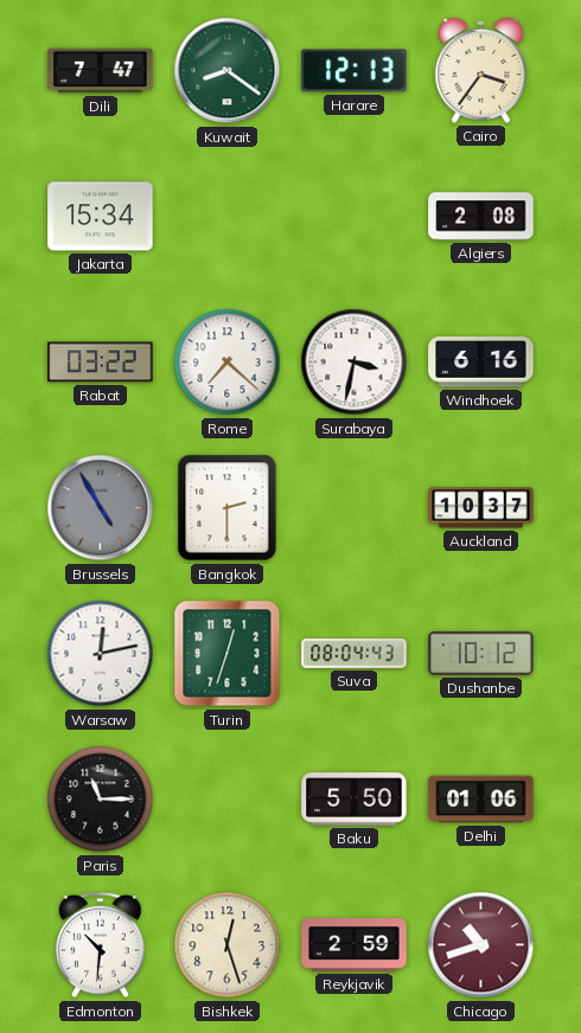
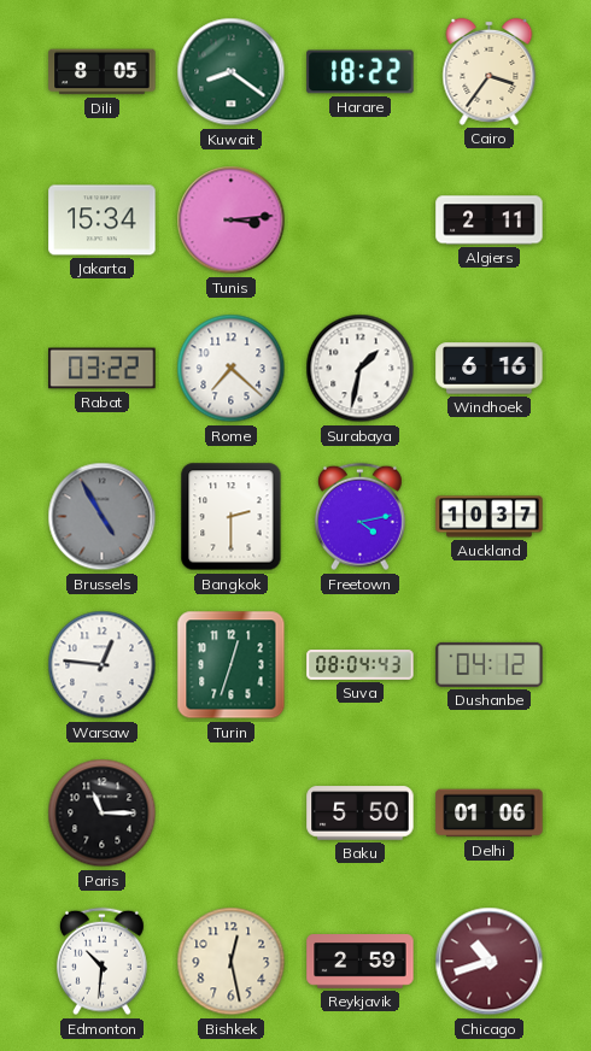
Dili: 7:47 -> 8:05
Harare: 12:13 -> 18:22
Tunis: none -> 3:14
Algiers: 2:08 -> 2:11
Surabaya: 3:32 -> 1:32
Freetown: none -> 4:13
Warsaw: 12:13 -> 12:46
Dushanbe: 10:12 -> 04:12
Bishkek: 12:27 -> 12:28
